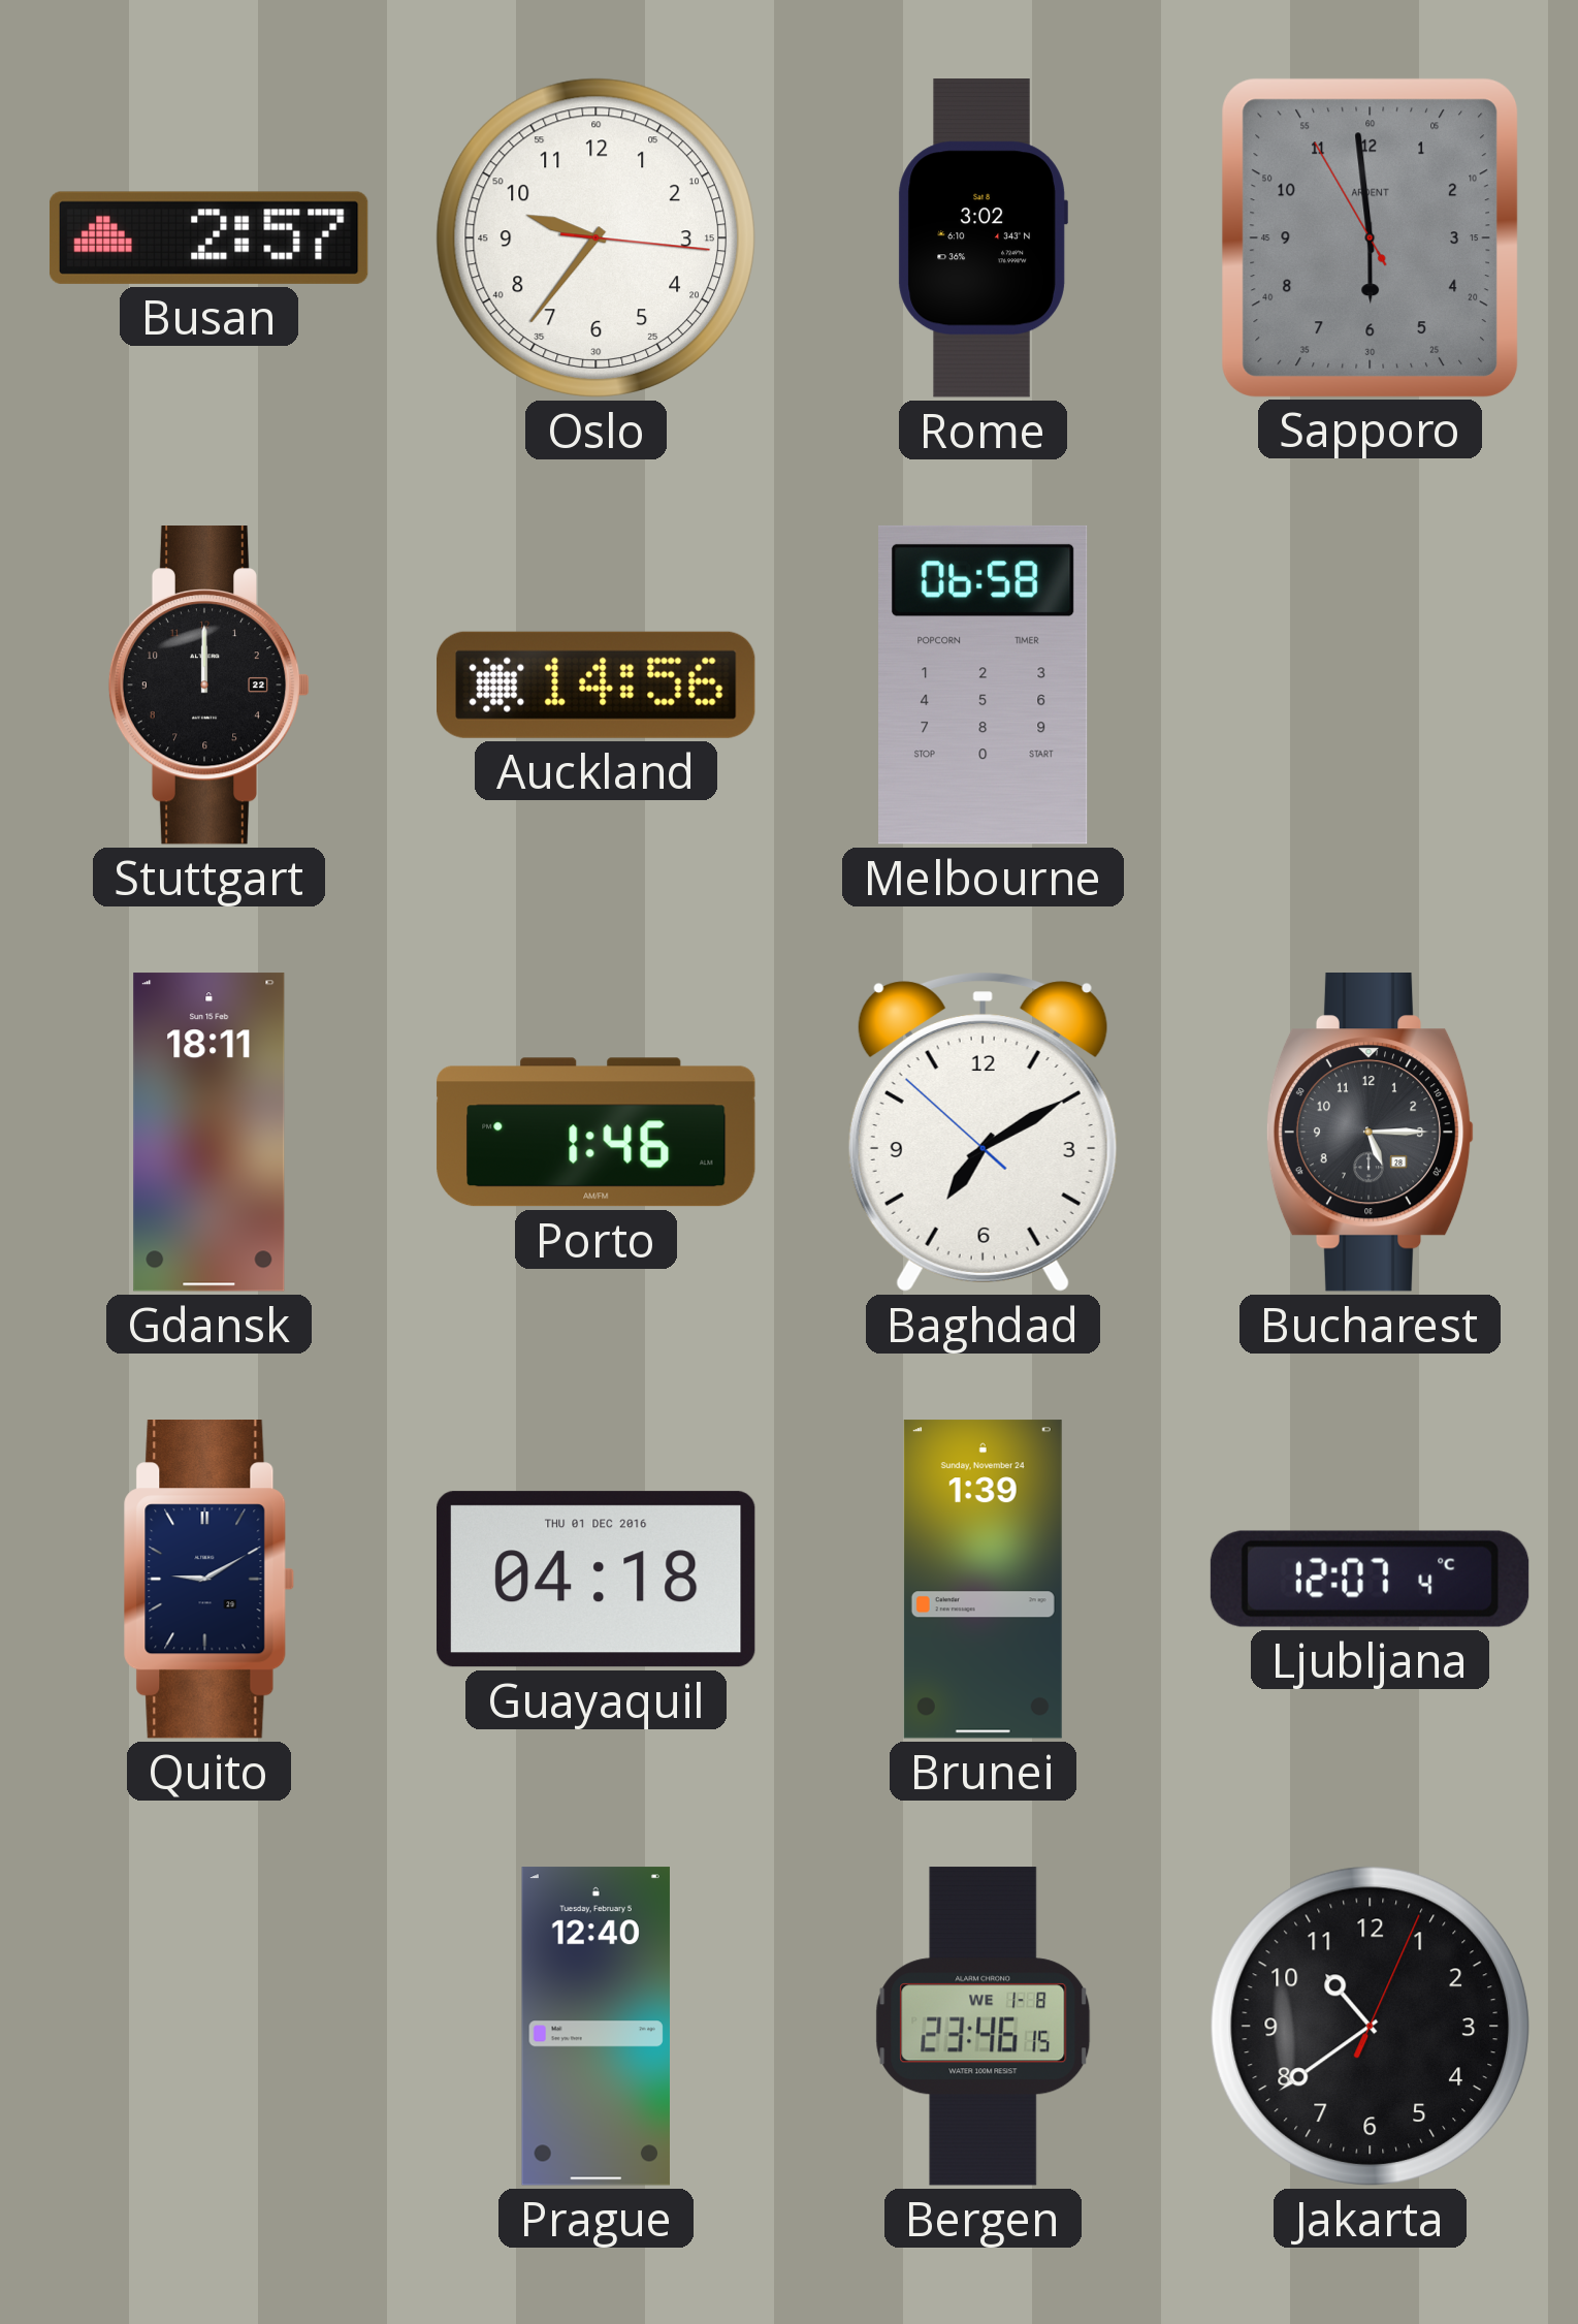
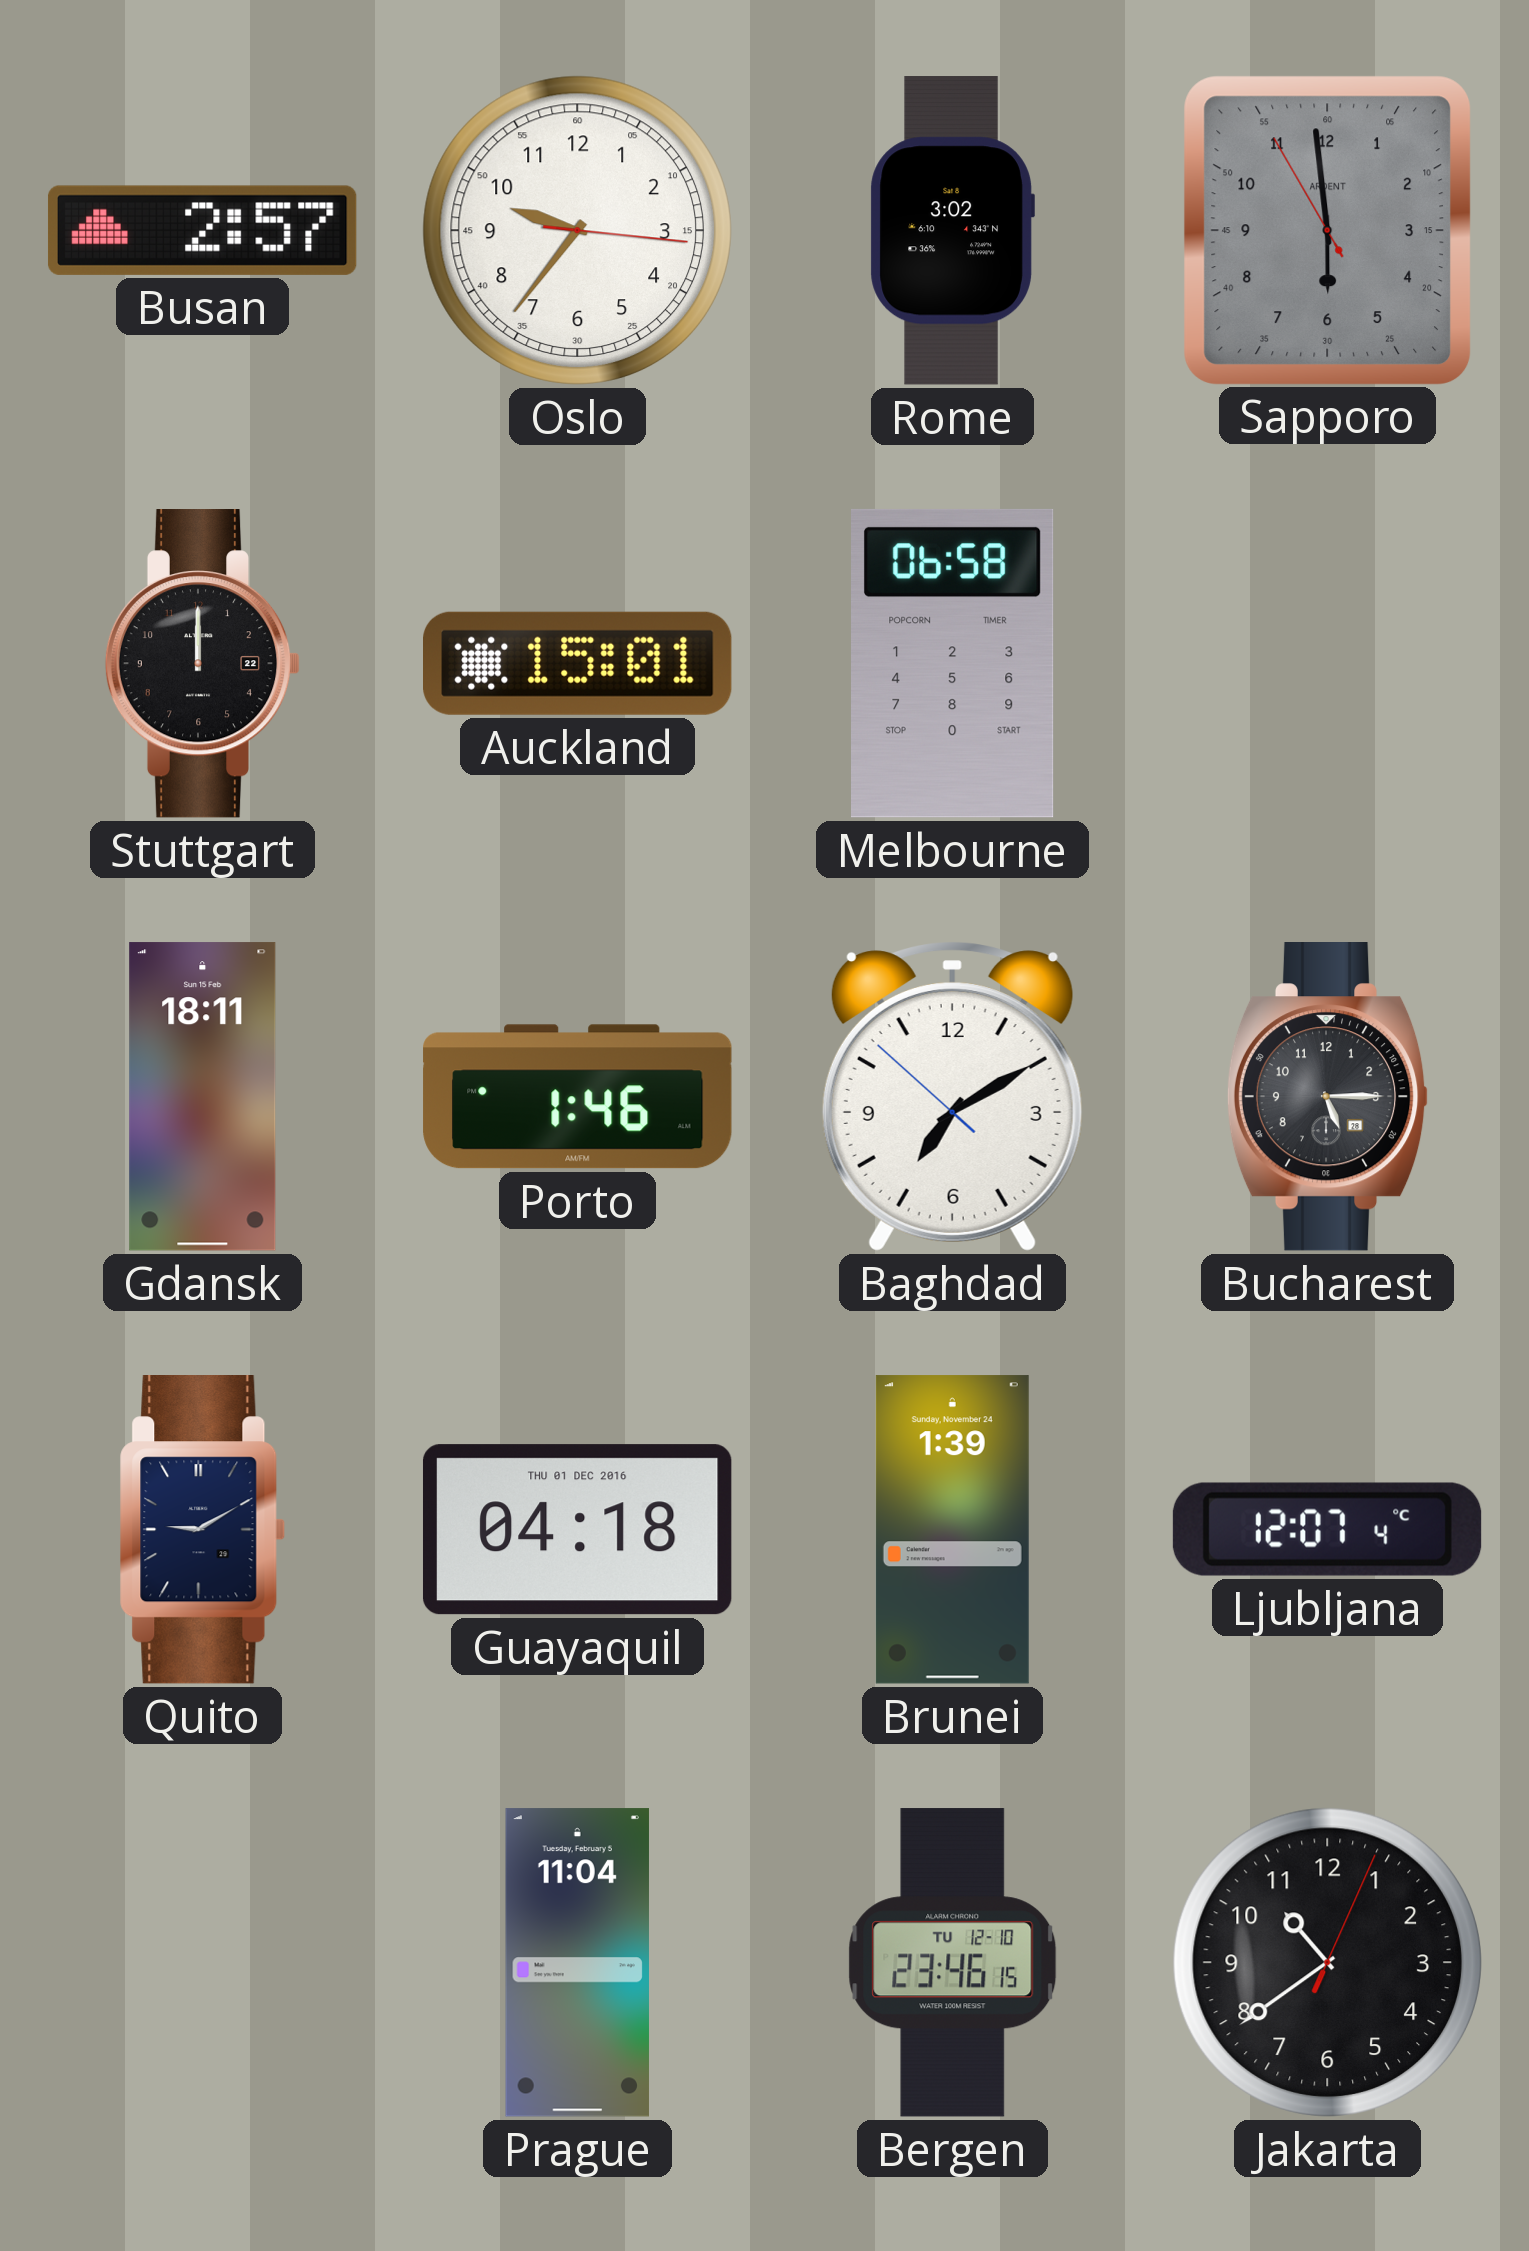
Auckland: 14:56 -> 15:01
Prague: 12:40 -> 11:04
Bergen date: WE 1-8 -> TU 12-10
